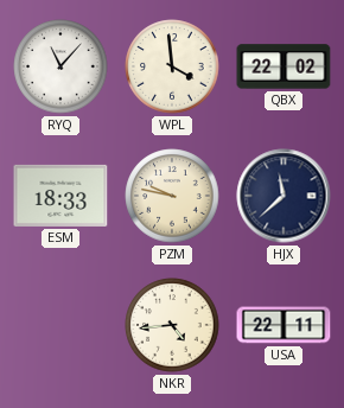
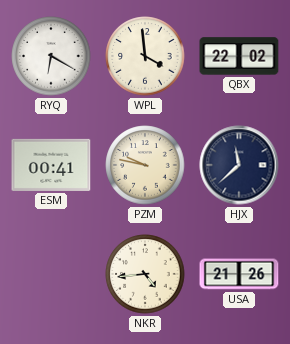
RYQ: 11:07 -> 6:20
ESM: 18:33 -> 00:41
USA: 22:11 -> 21:26
